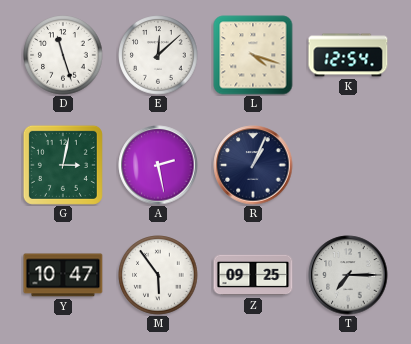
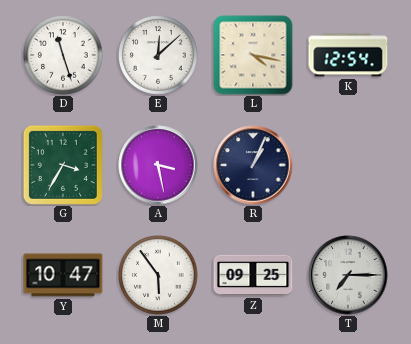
L: 4:18 -> 4:17
G: 3:02 -> 3:35
A: 2:28 -> 3:28
